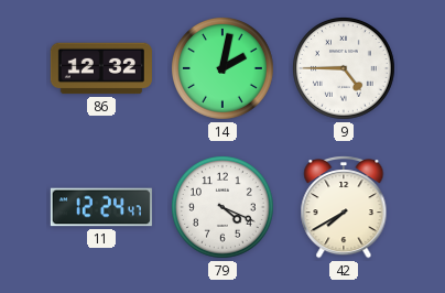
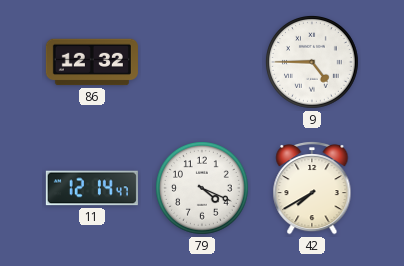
14: 2:02 -> none
11: 12:24 -> 12:14
